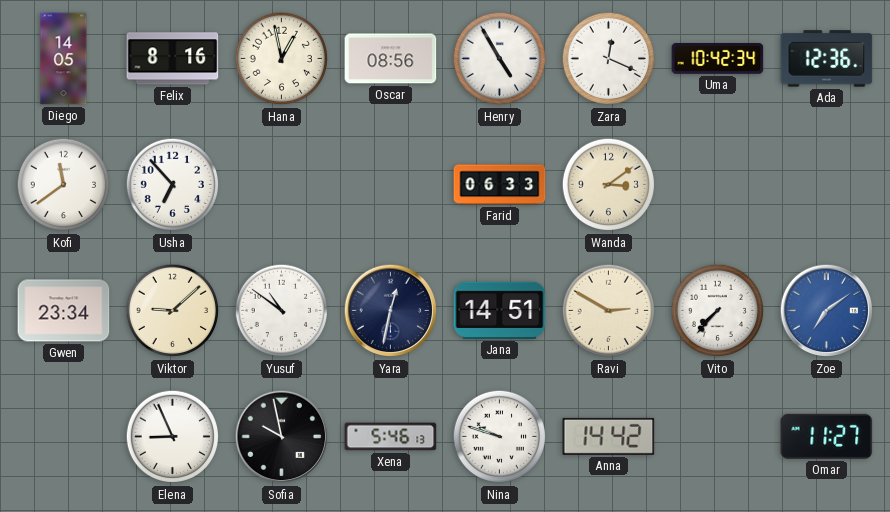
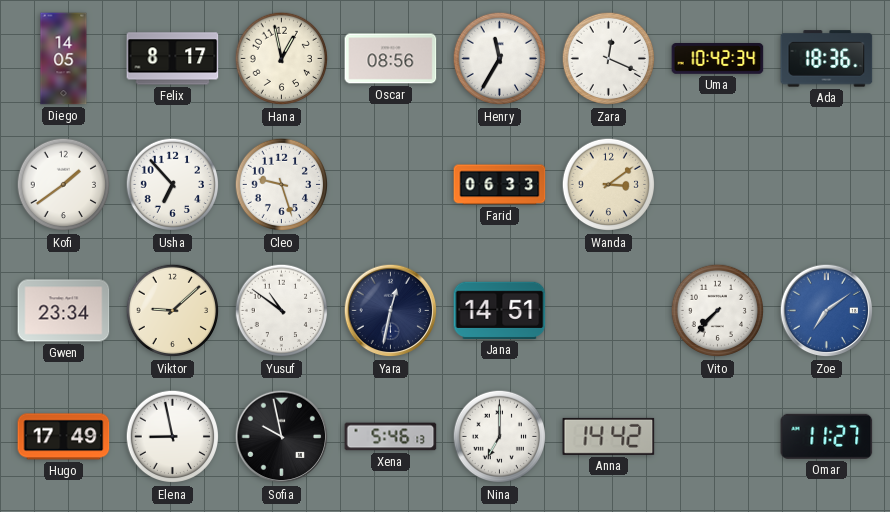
Felix: 8:16 -> 8:17
Henry: 4:55 -> 11:35
Ada: 12:36 -> 18:36
Kofi: 11:39 -> 1:39
Cleo: none -> 9:27
Ravi: 2:50 -> none
Hugo: none -> 17:49
Elena: 8:56 -> 8:58
Nina: 9:48 -> 7:00
